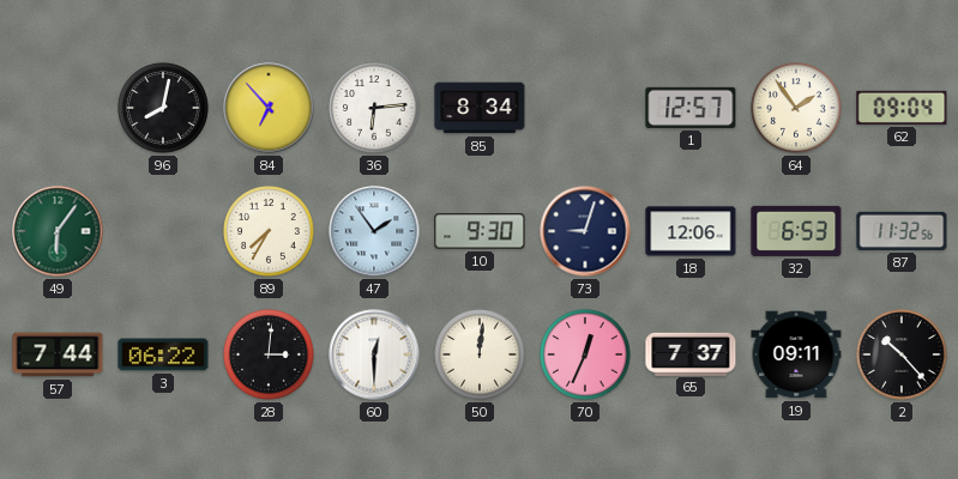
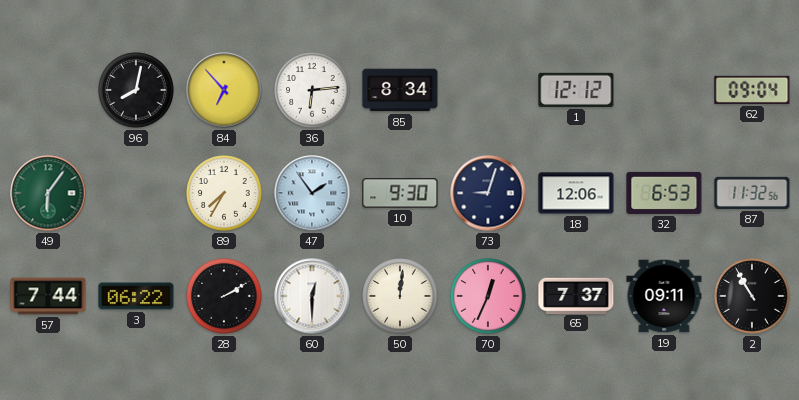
1: 12:57 -> 12:12
64: 1:54 -> none
28: 3:01 -> 2:10
2: 10:23 -> 10:55
